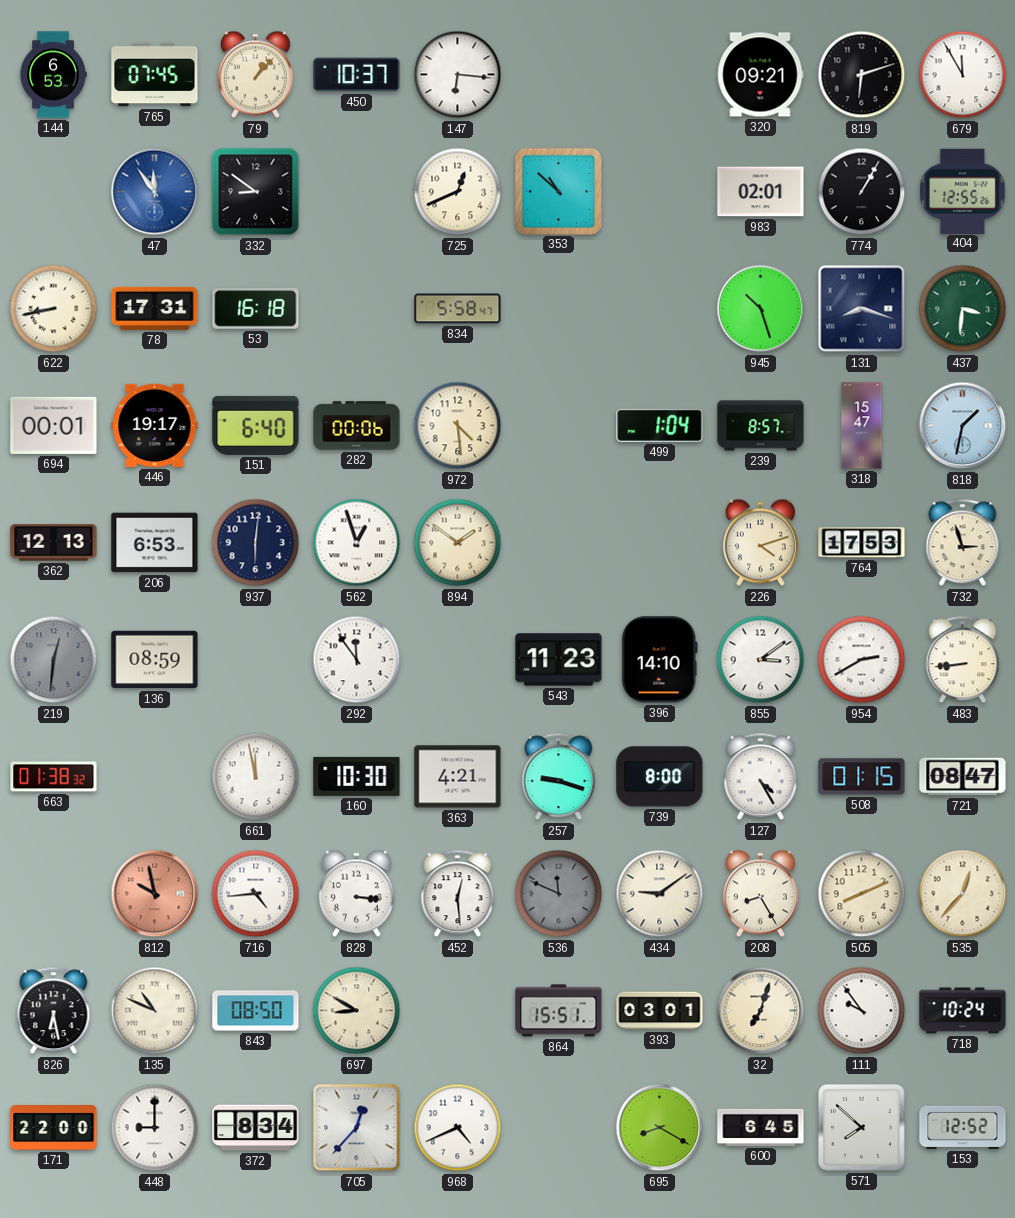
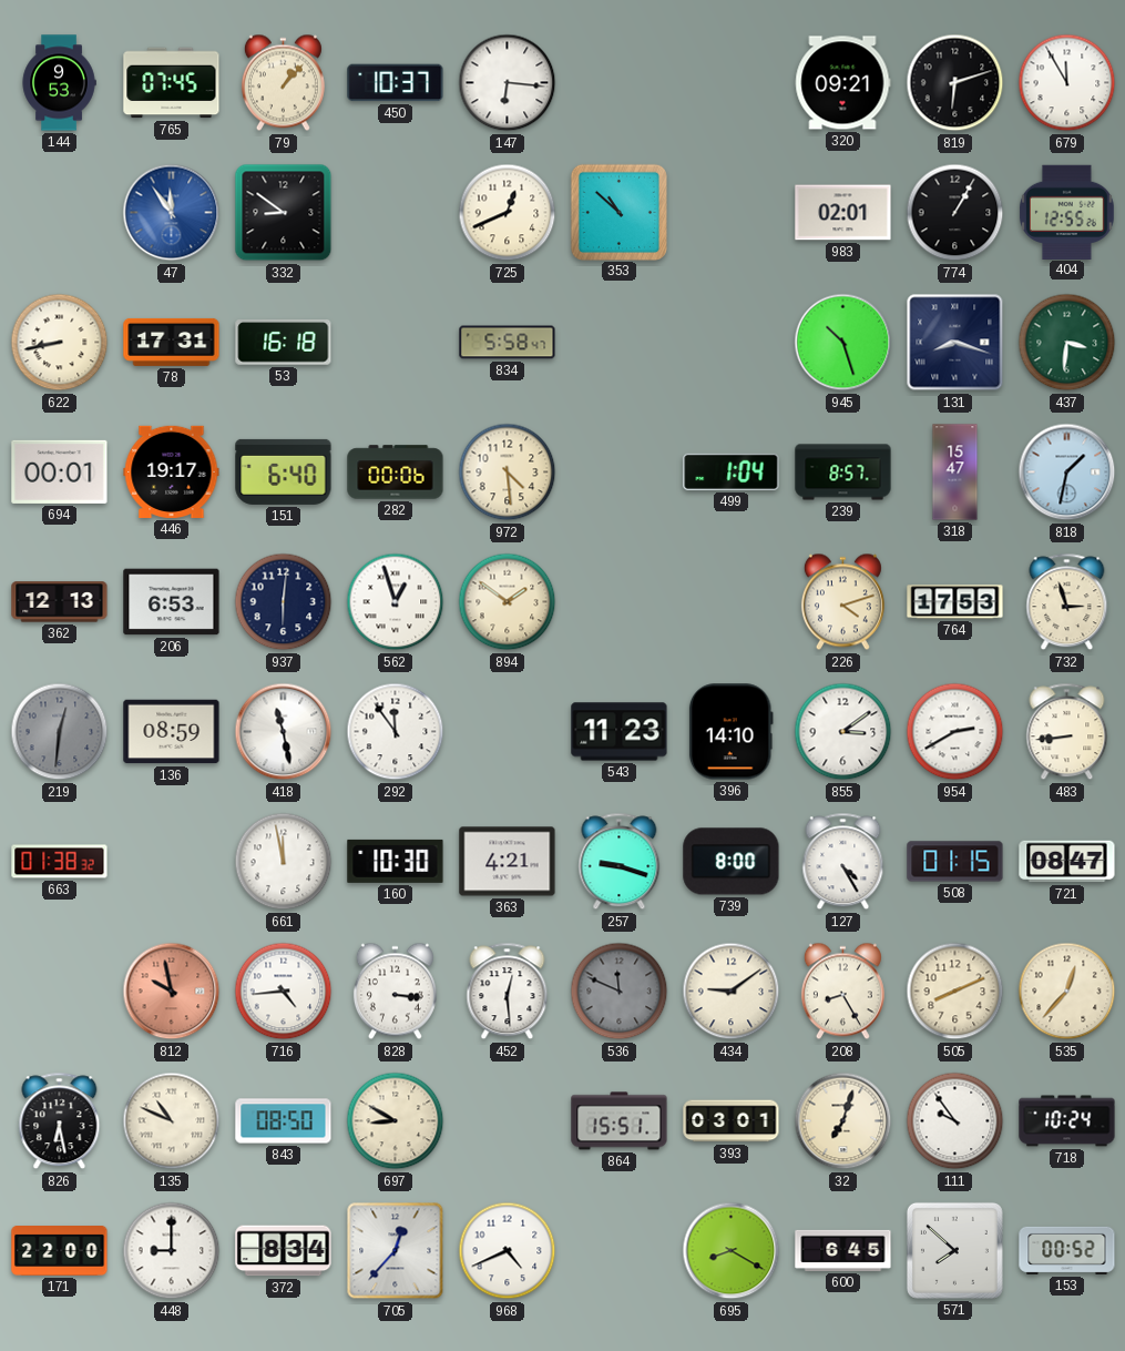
144: 6:53 -> 9:53
418: none -> 11:28
153: 12:52 -> 00:52
